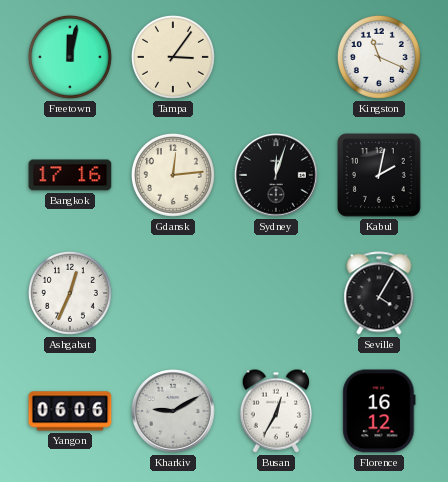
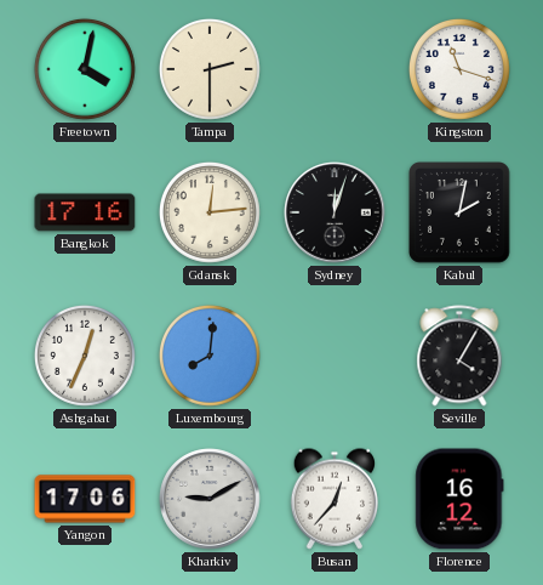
Freetown: 12:02 -> 4:02
Tampa: 3:06 -> 2:30
Kingston: 11:19 -> 11:18
Luxembourg: none -> 8:01
Yangon: 06:06 -> 17:06
Busan: 12:35 -> 12:37
